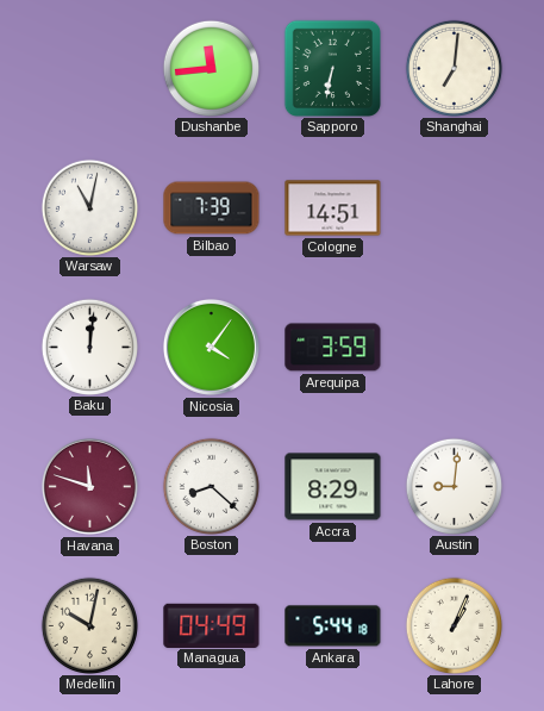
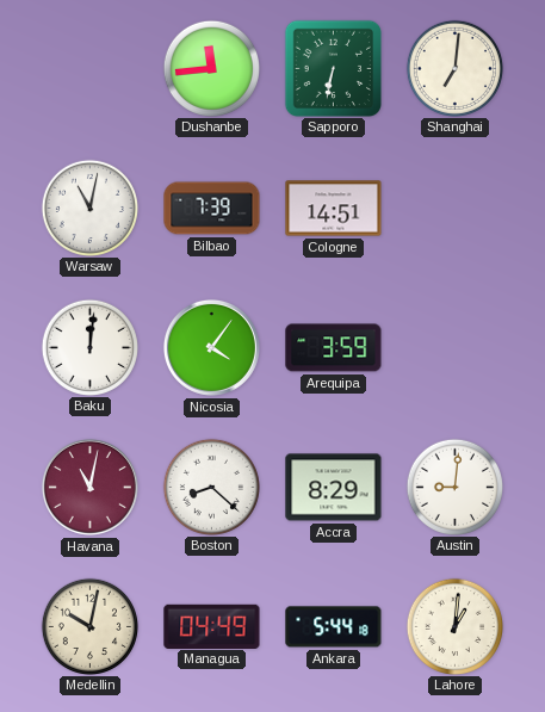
Havana: 11:48 -> 11:02
Lahore: 1:04 -> 1:01
